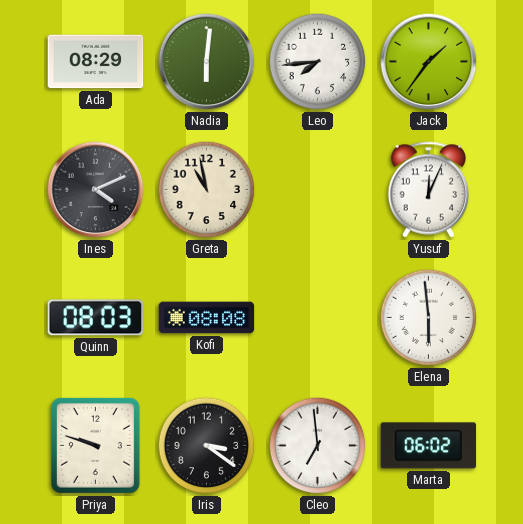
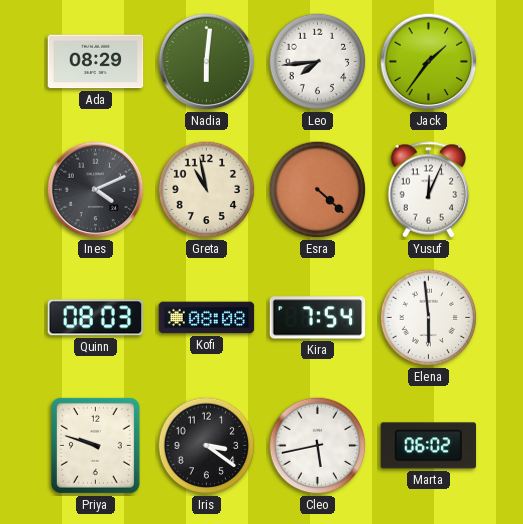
Esra: none -> 4:22
Kira: none -> 7:54
Cleo: 6:59 -> 5:43
